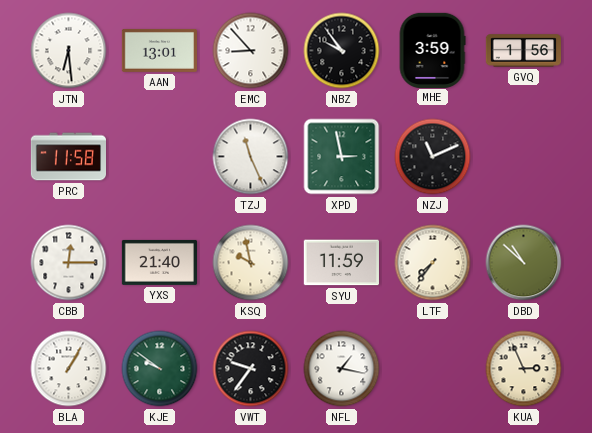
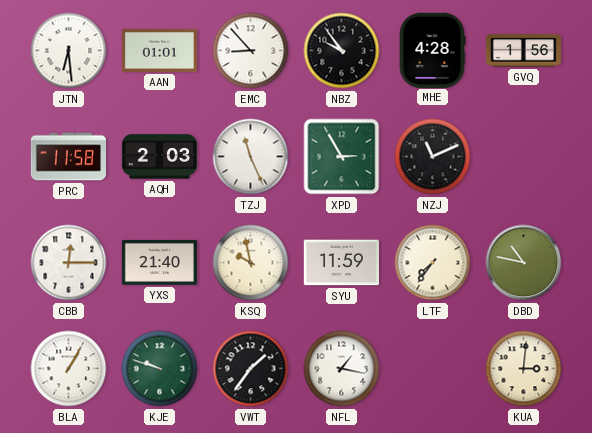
AAN: 13:01 -> 01:01
MHE: 3:59 -> 4:28
AQH: none -> 2:03
XPD: 2:58 -> 2:55
DBD: 10:52 -> 10:47
KJE: 9:51 -> 9:48
VWT: 9:36 -> 1:36
KUA: 2:56 -> 3:01
